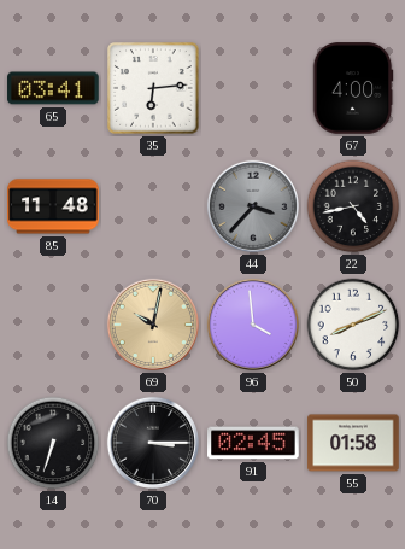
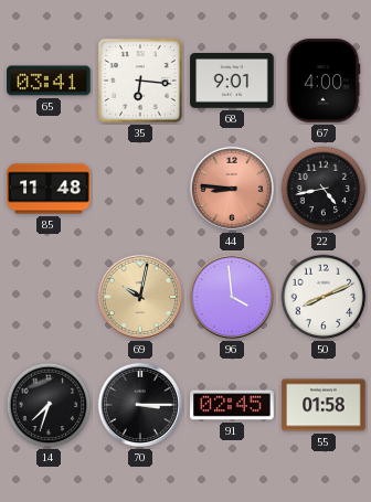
35: 6:14 -> 6:16
68: none -> 9:01
44: 3:37 -> 8:46
44 dial: grey -> salmon
14: 6:33 -> 7:33
